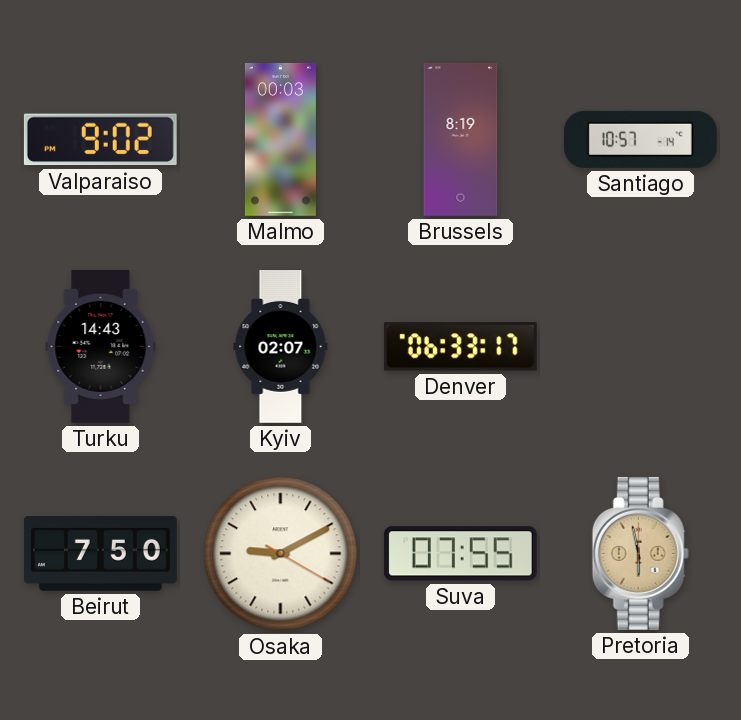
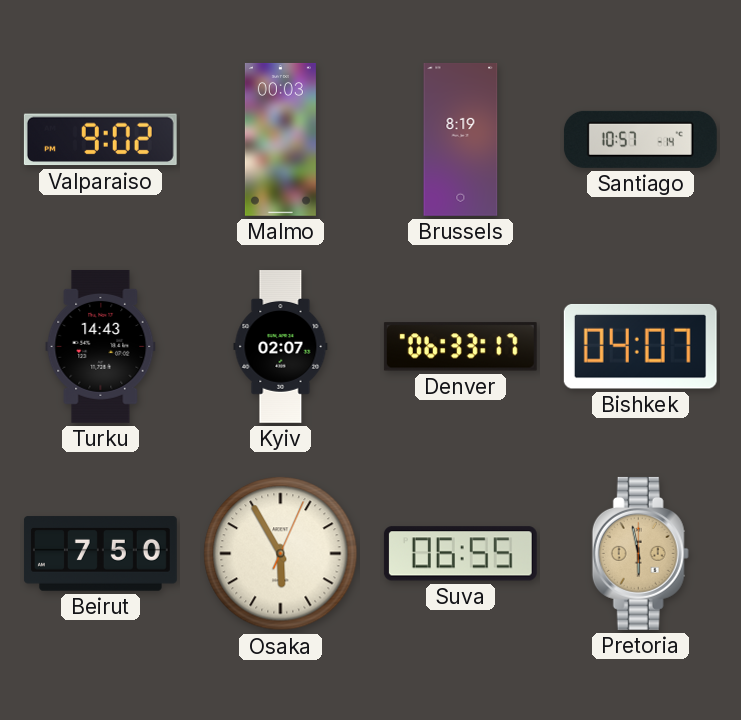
Bishkek: none -> 04:07
Osaka: 9:10 -> 5:55
Suva: 07:55 -> 06:55
